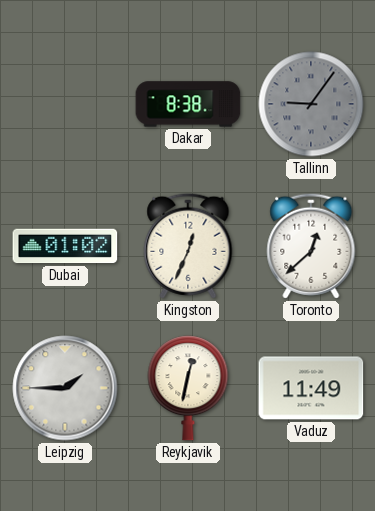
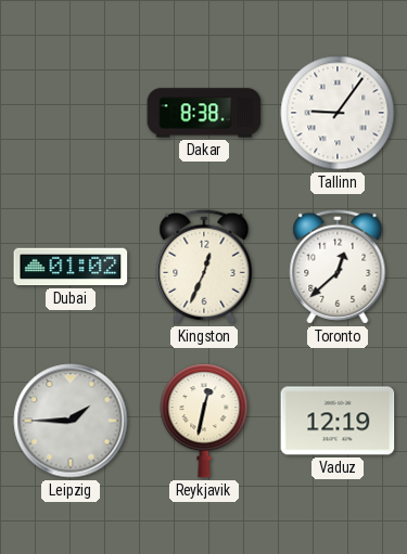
Tallinn dial: grey -> white
Vaduz: 11:49 -> 12:19
